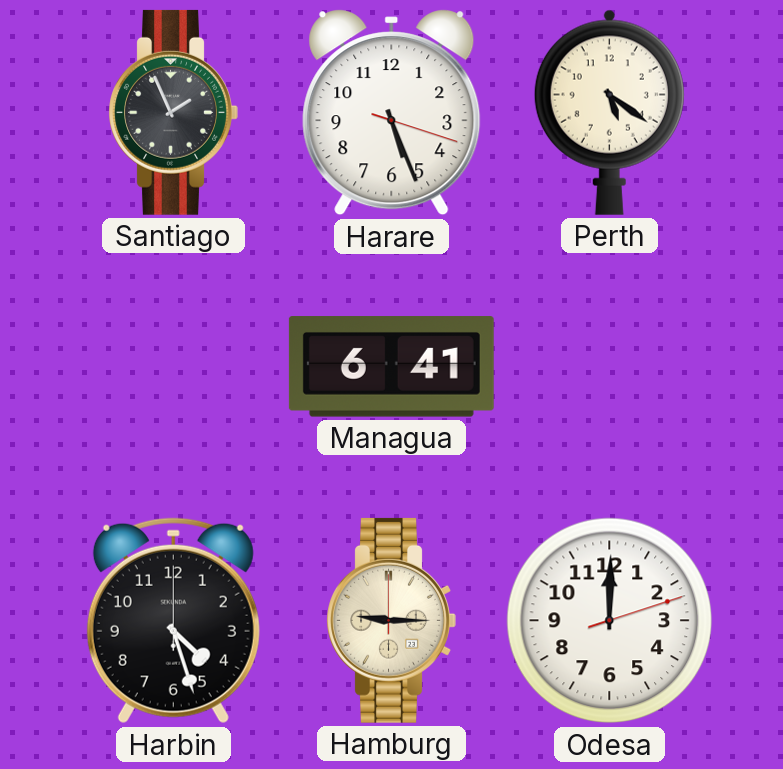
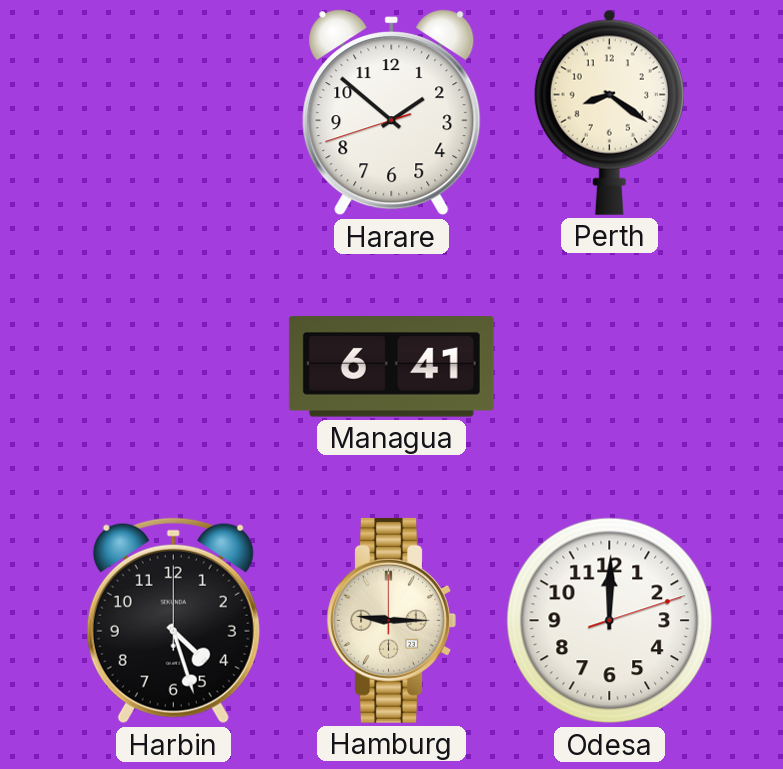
Santiago: 1:56 -> none
Harare: 5:26 -> 1:51
Perth: 5:21 -> 8:21
